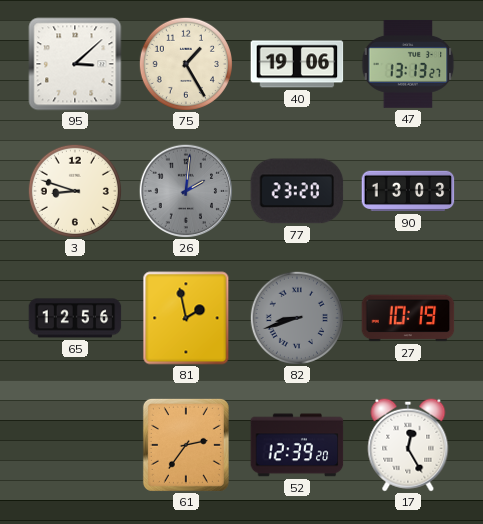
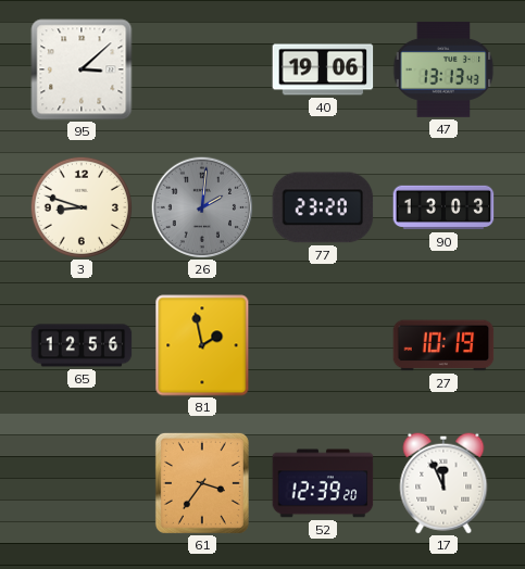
75: 1:25 -> none
47: 13:13:27 -> 13:13:43
82: 8:42 -> none
61: 2:36 -> 3:36
17: 12:25 -> 11:56
